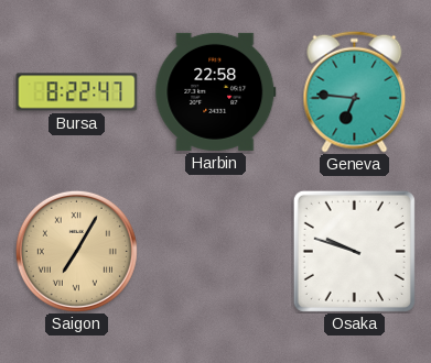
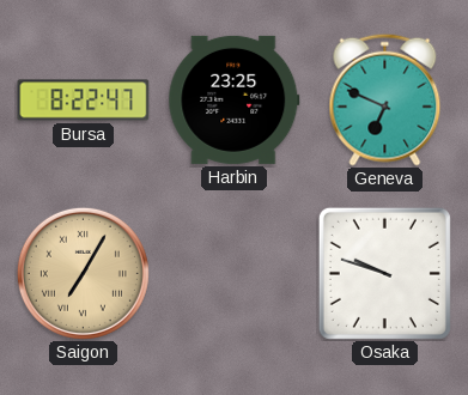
Harbin: 22:58 -> 23:25
Geneva: 6:46 -> 6:49
